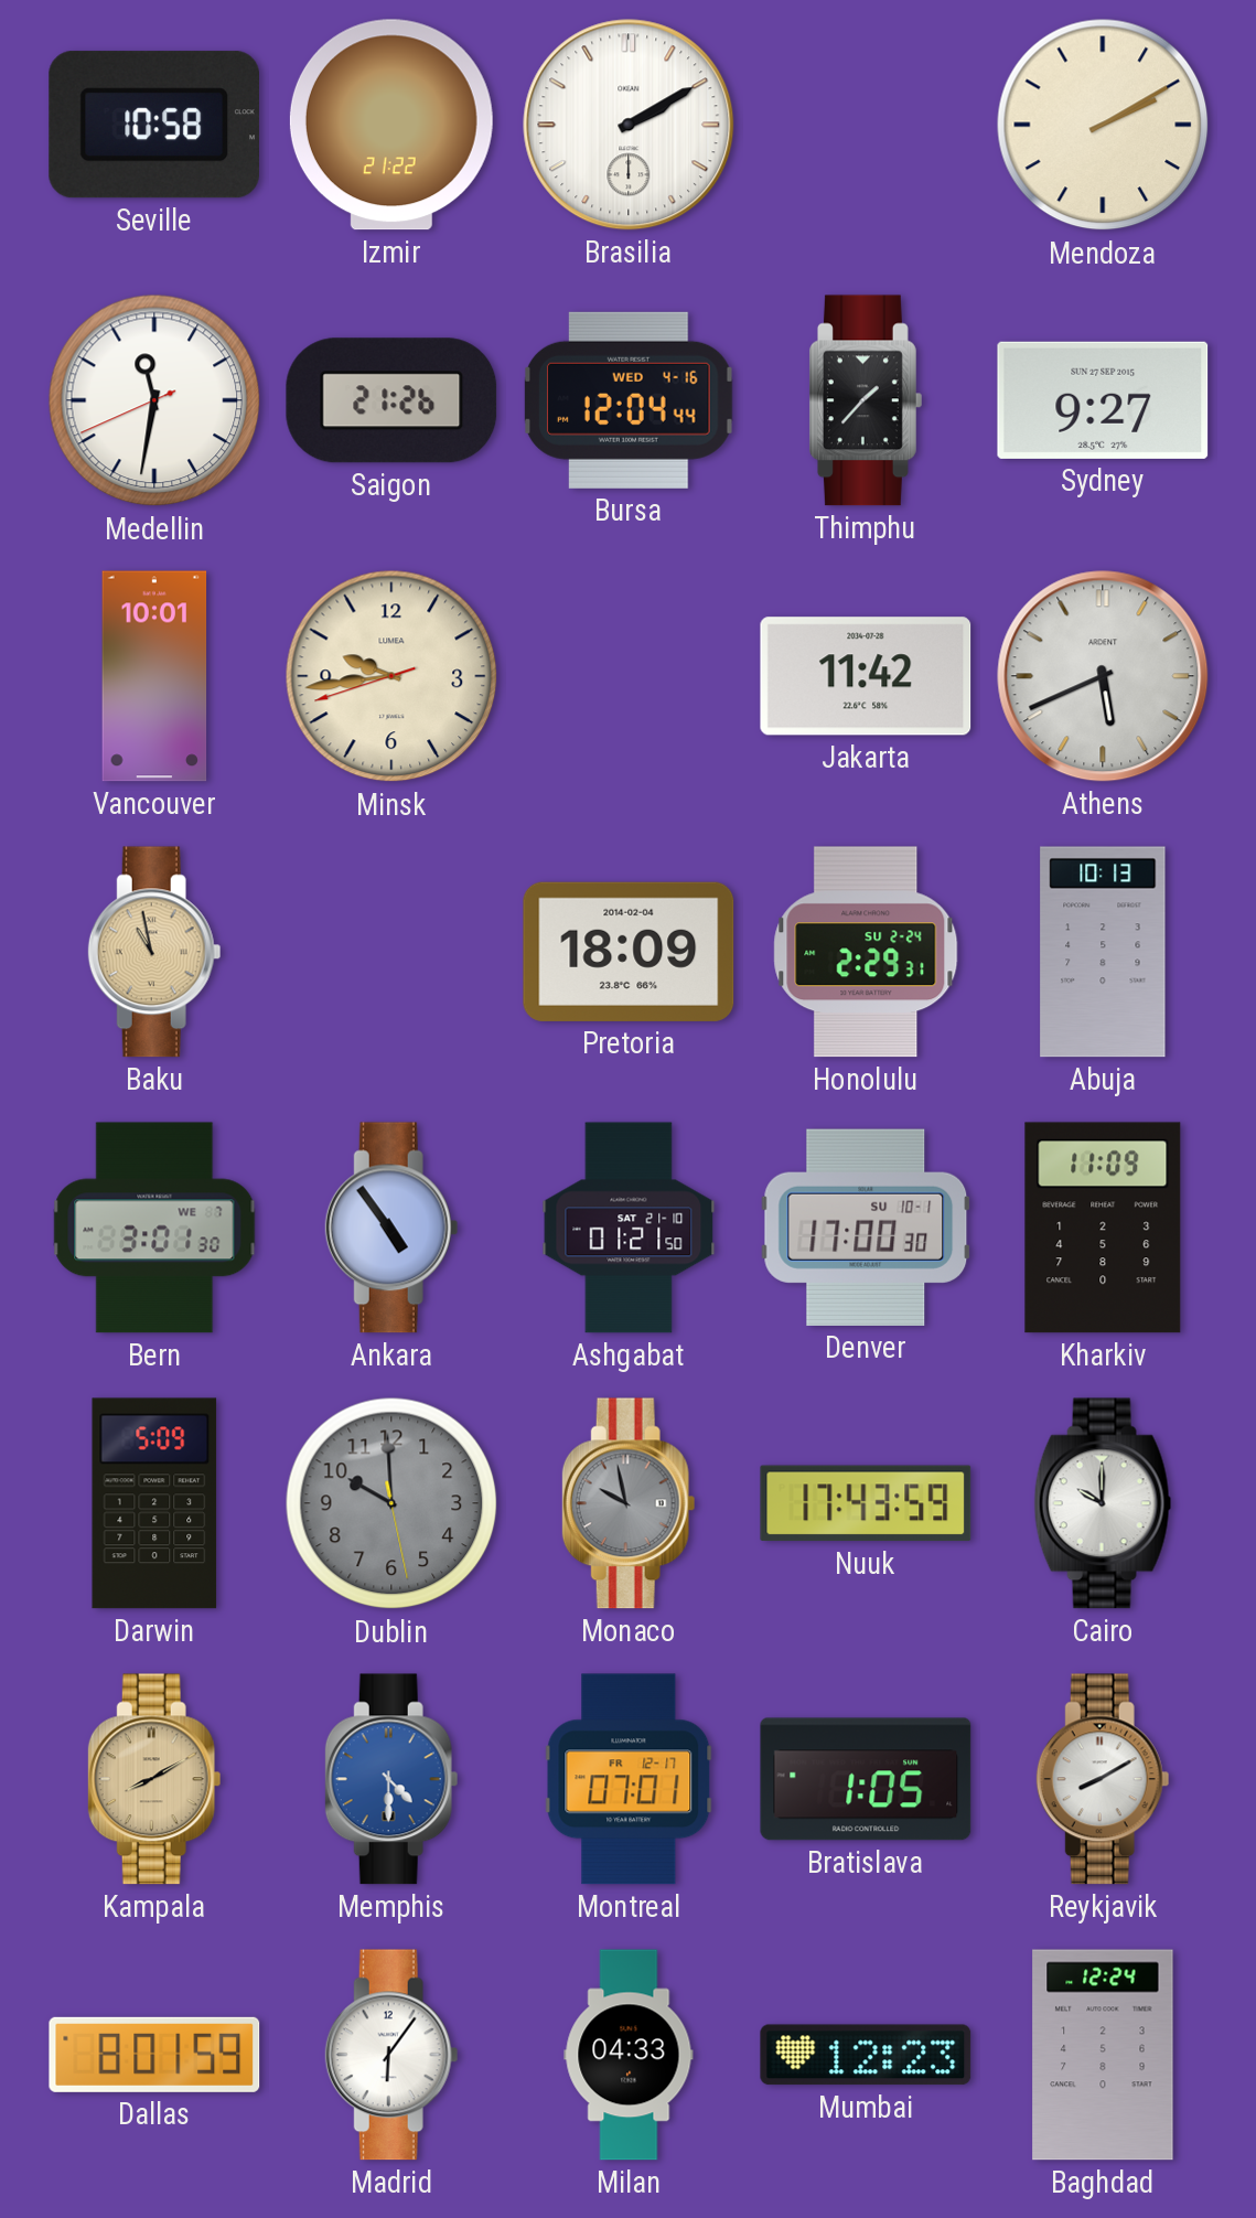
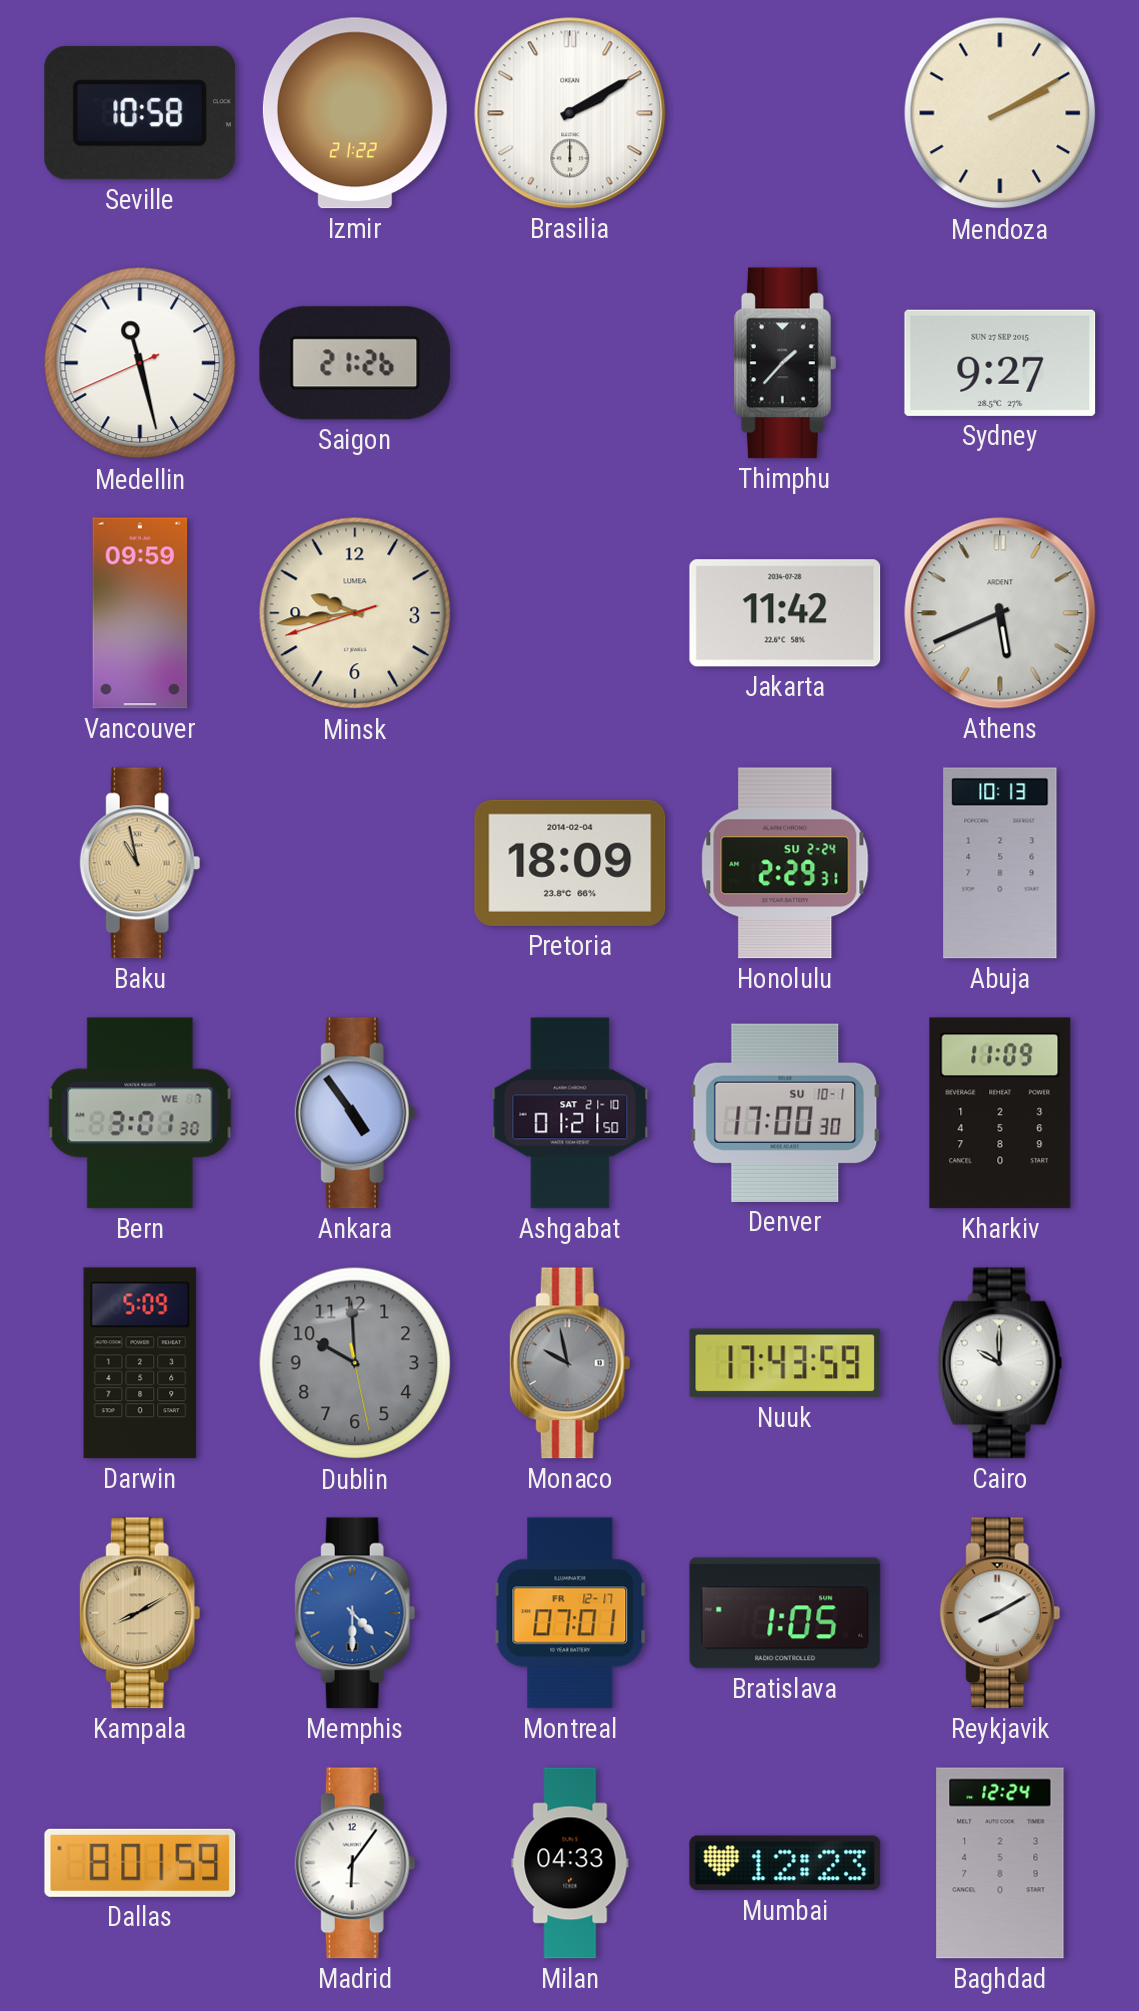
Medellin: 11:31 -> 11:27
Bursa: 12:04 -> none
Vancouver: 10:01 -> 09:59
